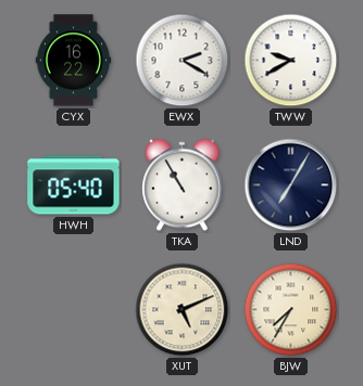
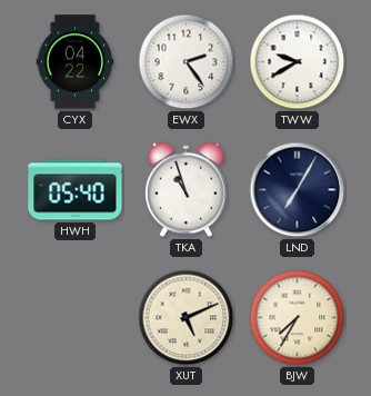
CYX: 16:22 -> 04:22
EWX: 2:20 -> 2:24
TKA: 10:55 -> 10:57
